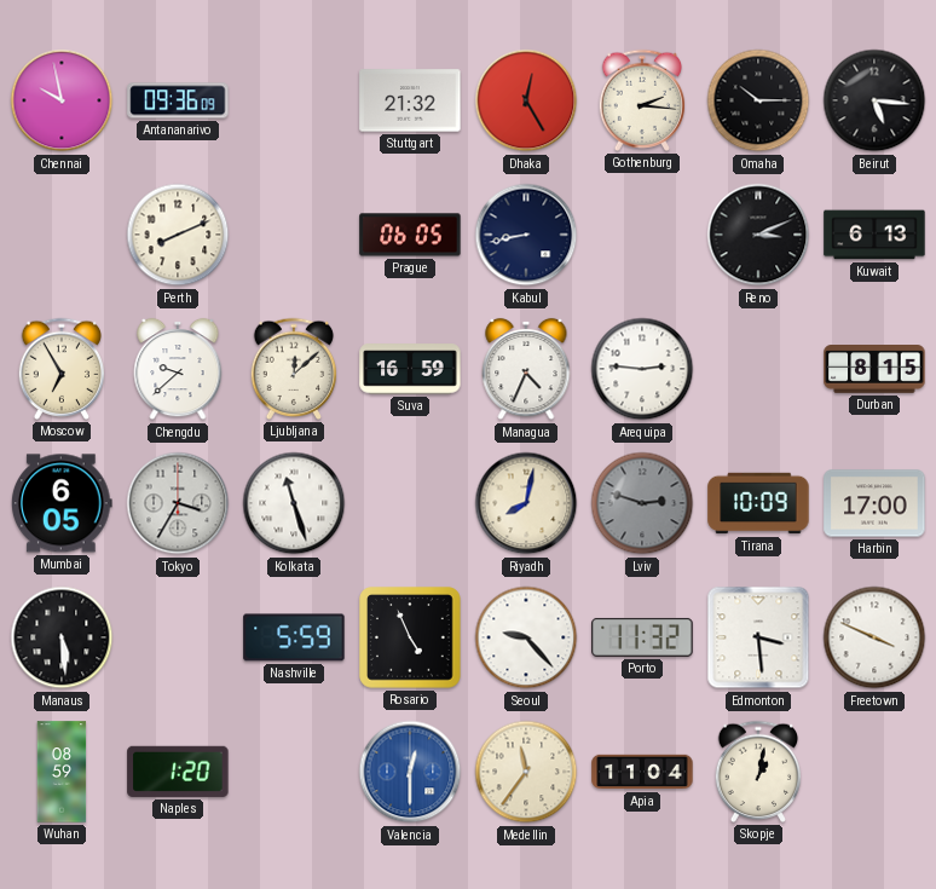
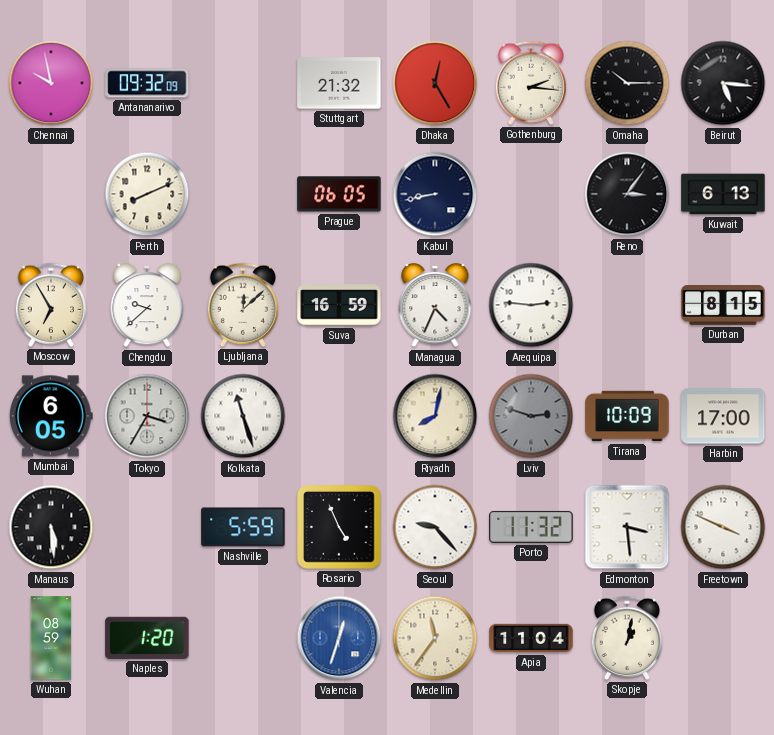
Antananarivo: 09:36 -> 09:32
Reno: 3:11 -> 3:06
Valencia: 12:30 -> 12:33
